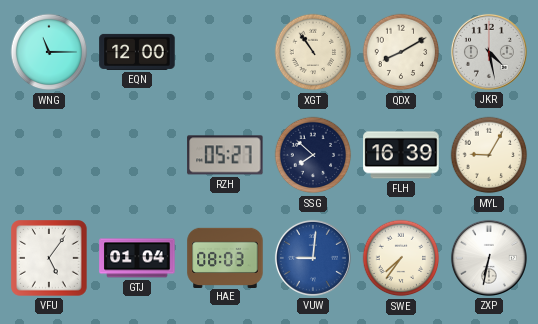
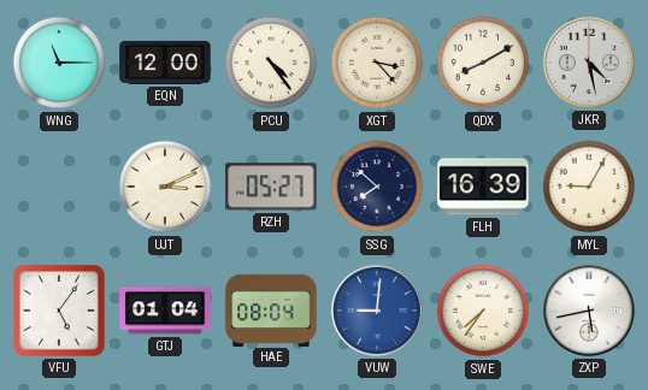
PCU: none -> 4:24
XGT: 10:54 -> 3:23
UJT: none -> 3:11
HAE: 08:03 -> 08:04
ZXP: 6:32 -> 5:43
